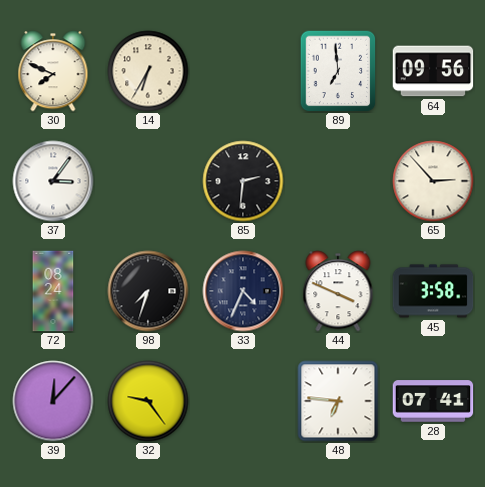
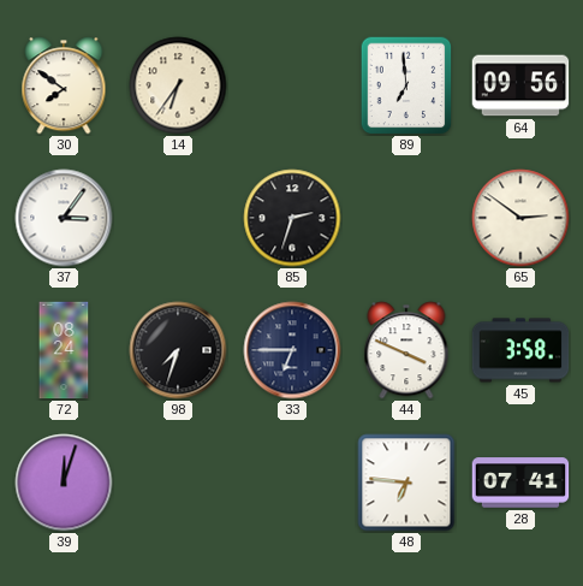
30: 7:49 -> 7:51
14: 6:35 -> 6:36
85: 2:31 -> 2:33
65: 2:53 -> 2:51
33: 4:34 -> 6:45
39: 12:07 -> 12:03
32: 9:24 -> none
